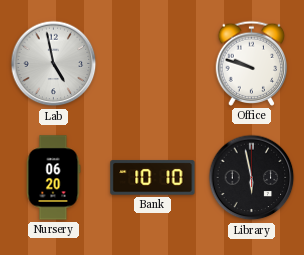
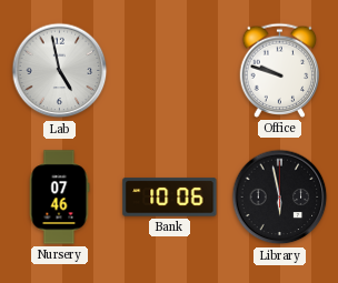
Nursery: 06:20 -> 07:46
Bank: 10:10 -> 10:06
